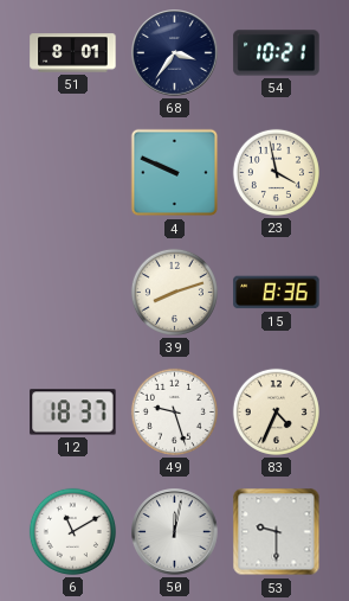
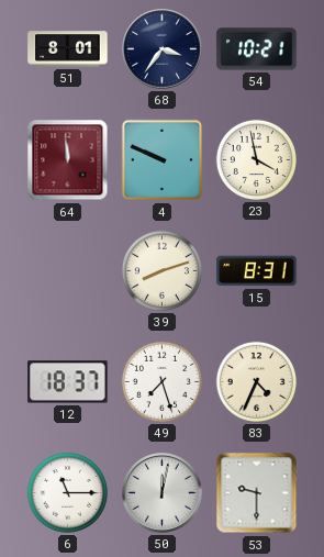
64: none -> 11:59
15: 8:36 -> 8:31
49: 9:27 -> 7:27
6: 11:10 -> 11:15
